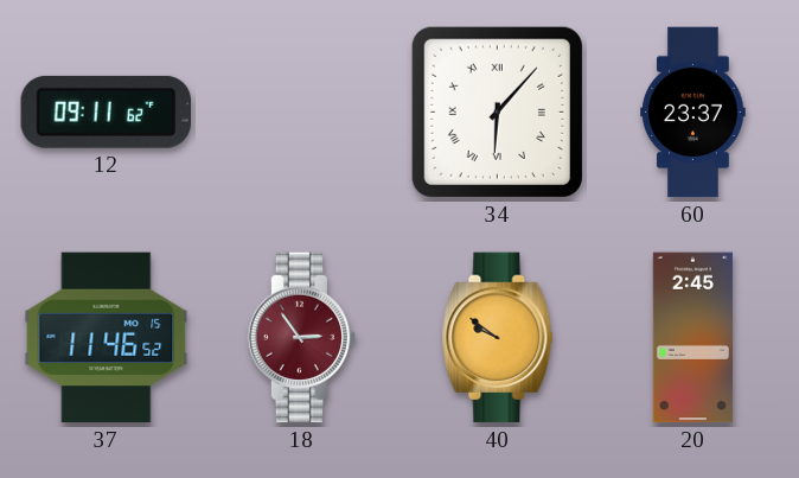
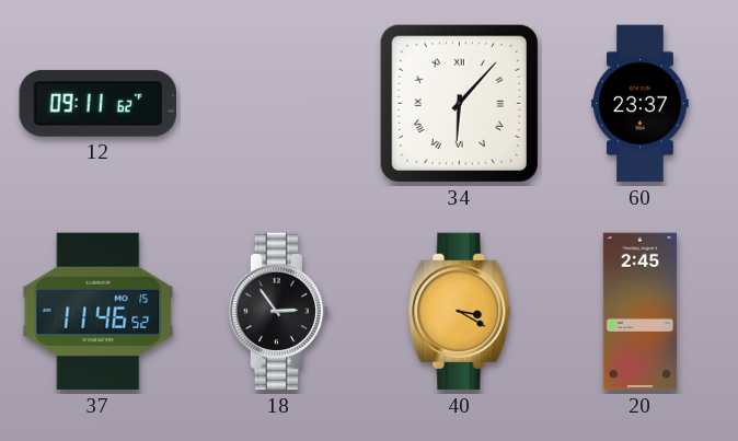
18 dial: burgundy -> black
40: 9:51 -> 3:20
